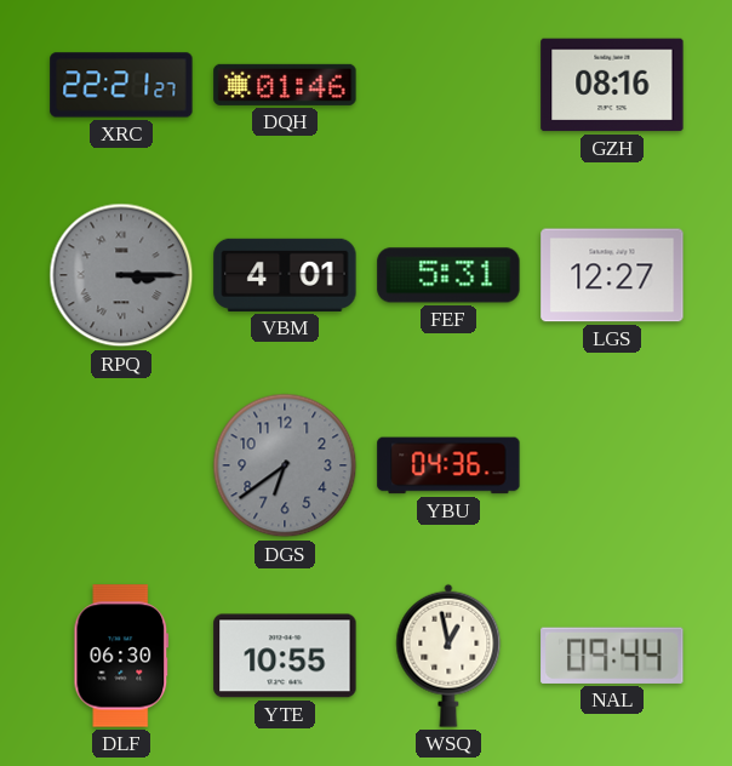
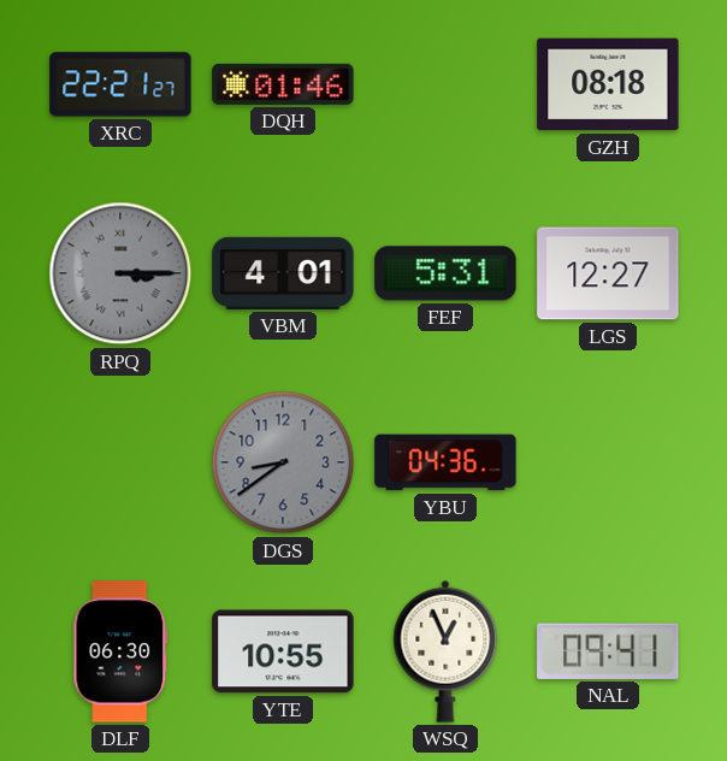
GZH: 08:16 -> 08:18
DGS: 6:39 -> 8:39
WSQ: 12:58 -> 12:56
NAL: 09:44 -> 09:41
